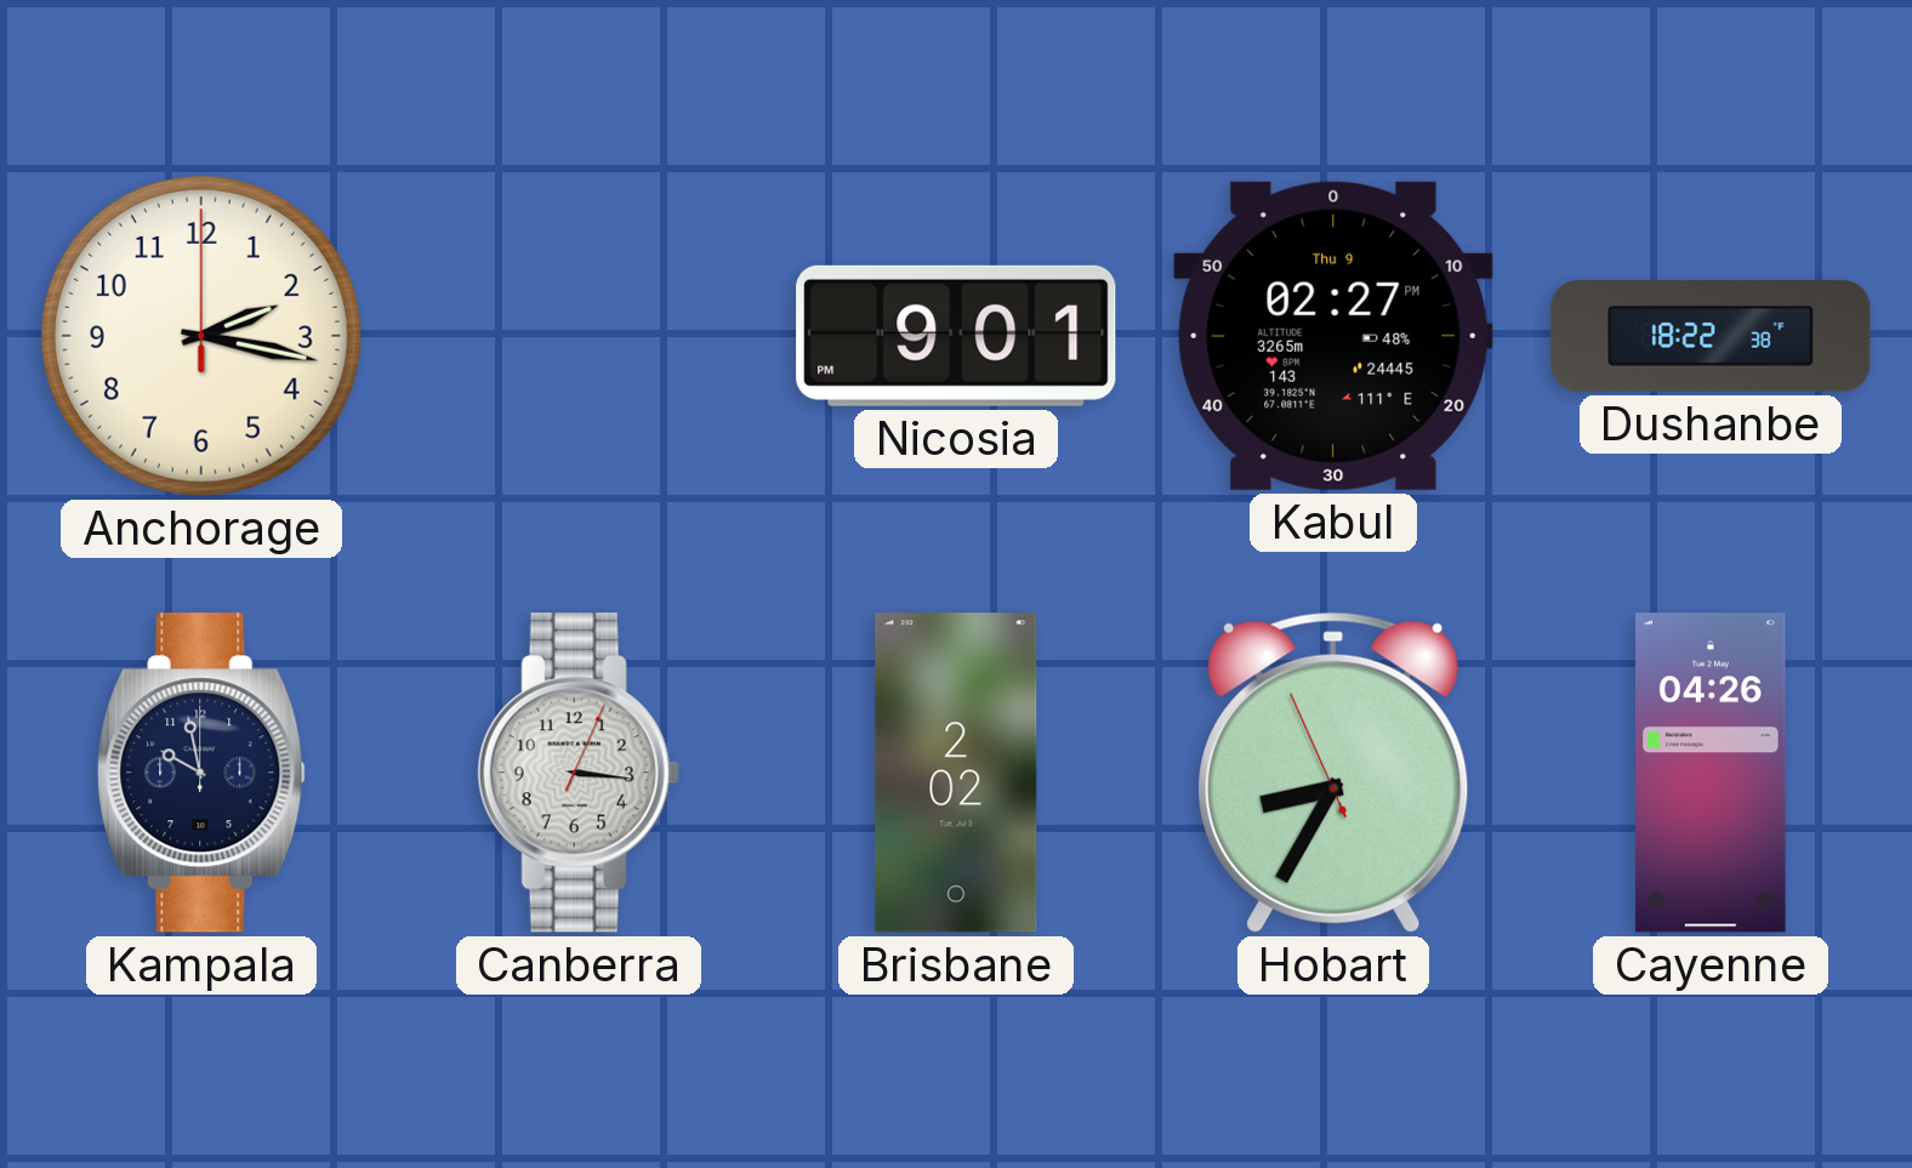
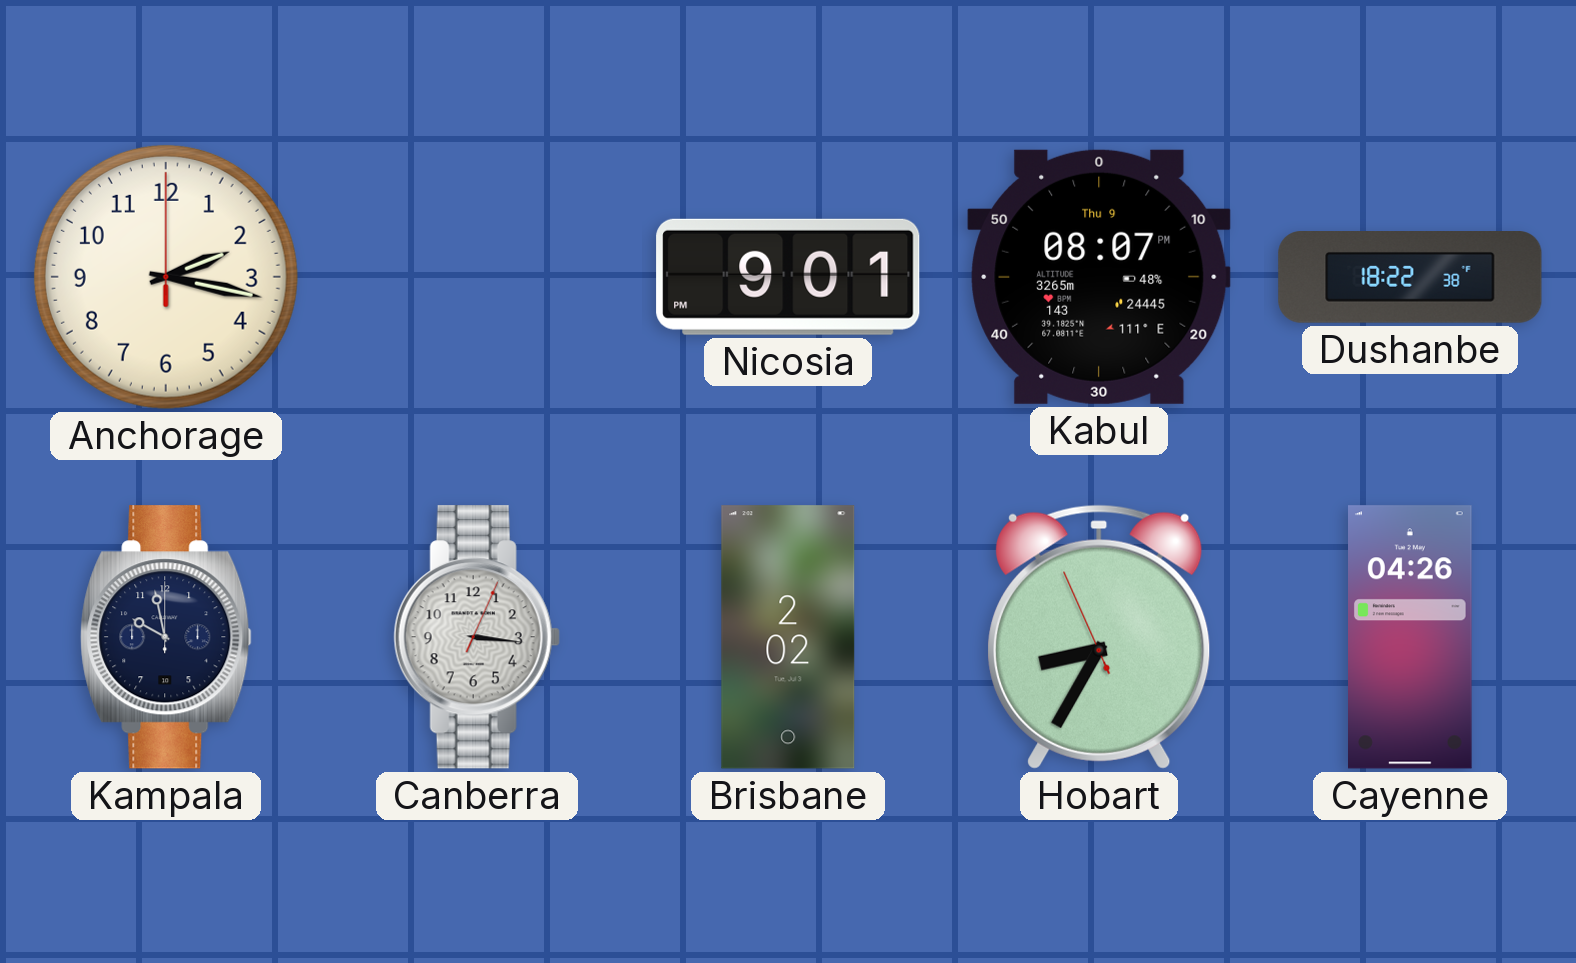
Kabul: 02:27 -> 08:07
